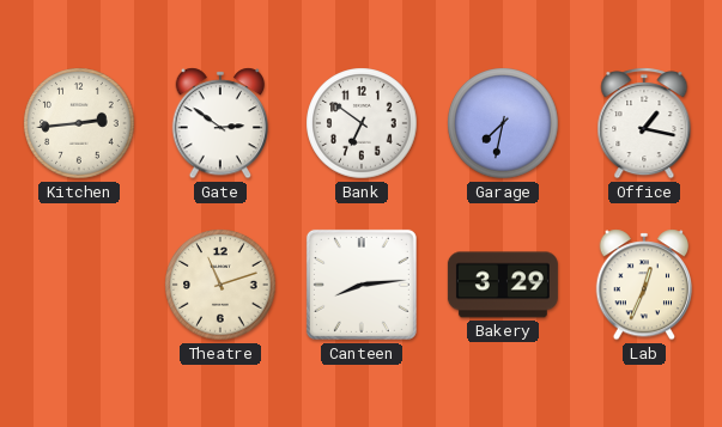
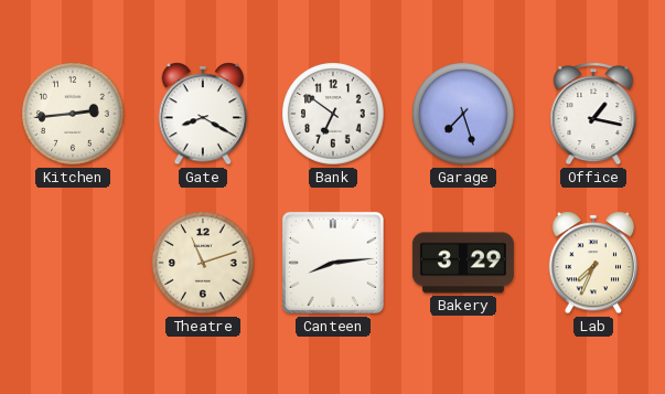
Gate: 2:51 -> 8:20
Garage: 7:32 -> 7:27
Lab: 12:34 -> 7:34
